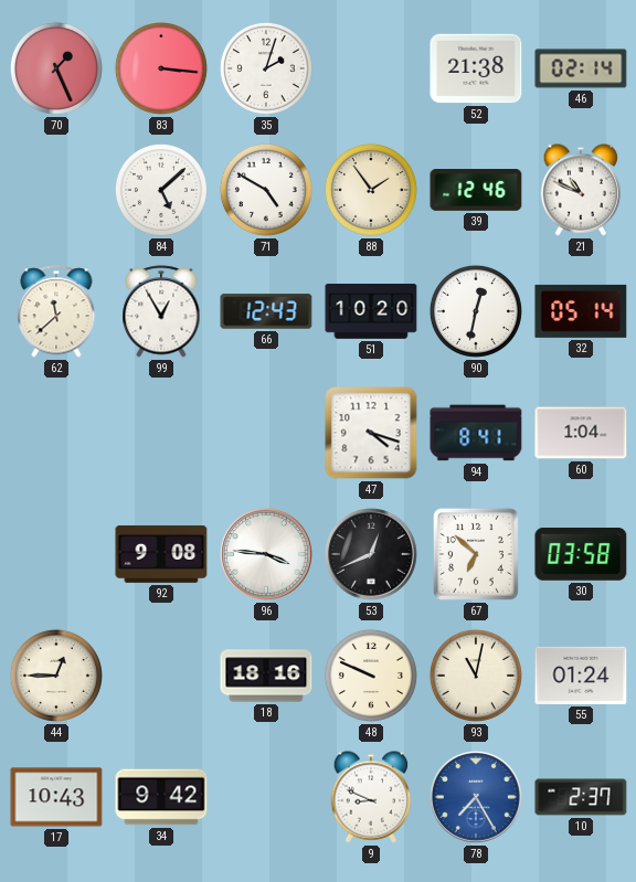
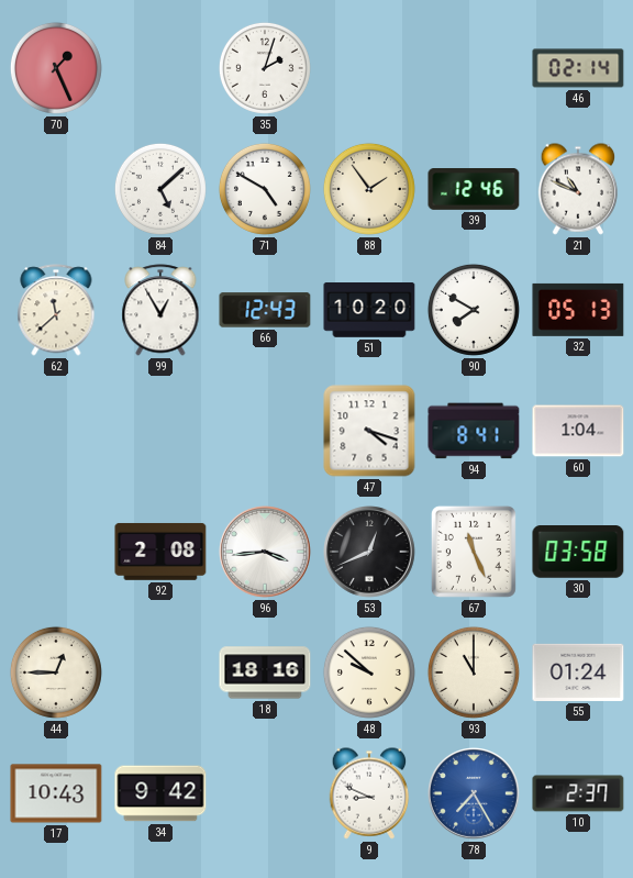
83: 3:16 -> none
52: 21:38 -> none
90: 12:32 -> 7:50
32: 05:14 -> 05:13
92: 9:08 -> 2:08
96: 3:46 -> 3:44
67: 6:52 -> 11:26
48: 9:49 -> 9:52
93: 11:02 -> 11:00
